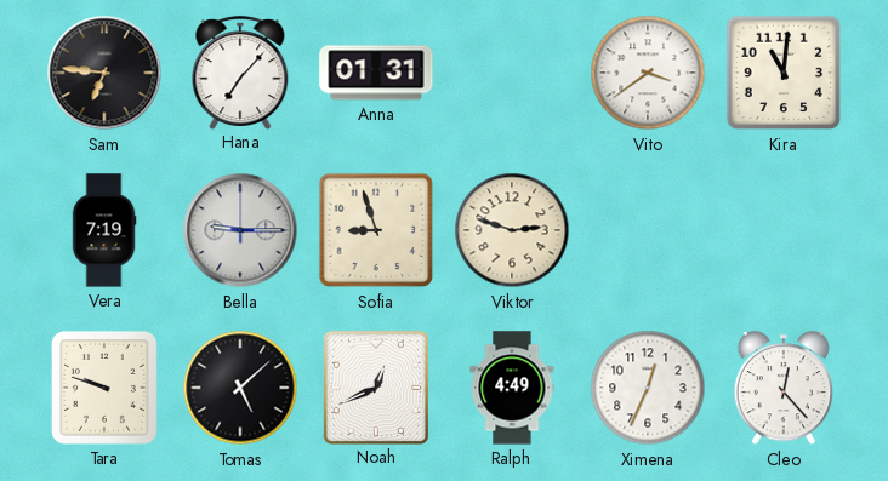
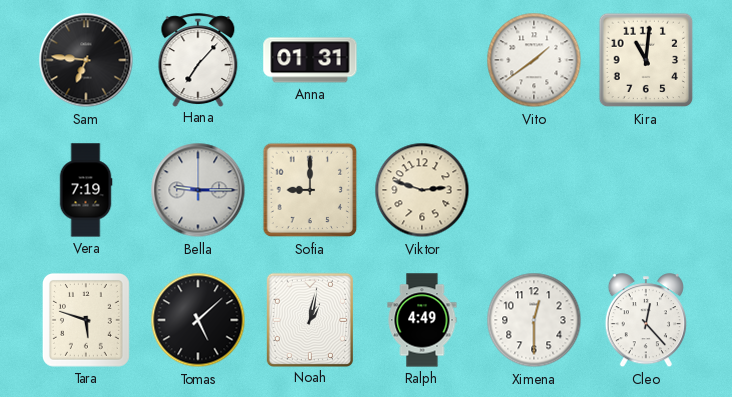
Vito: 3:39 -> 1:39
Sofia: 8:57 -> 9:00
Tara: 9:48 -> 5:48
Noah: 12:41 -> 1:02
Ximena: 12:34 -> 12:30
